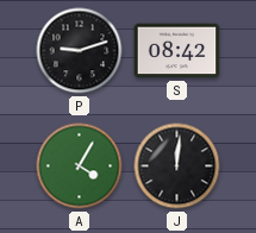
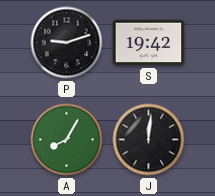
S: 08:42 -> 19:42
A: 4:05 -> 8:05
